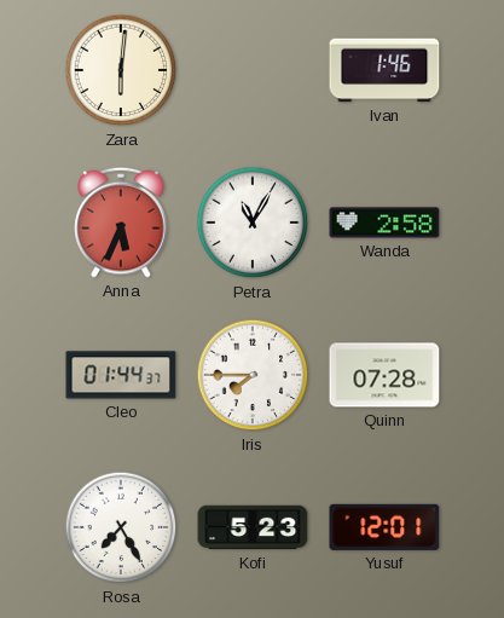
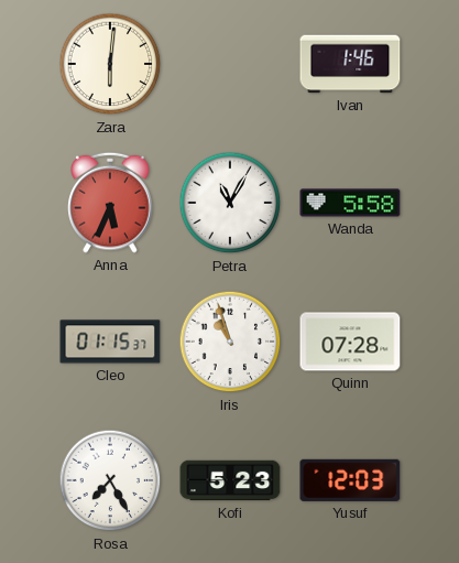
Wanda: 2:58 -> 5:58
Cleo: 01:44 -> 01:15
Iris: 7:45 -> 10:57
Yusuf: 12:01 -> 12:03
